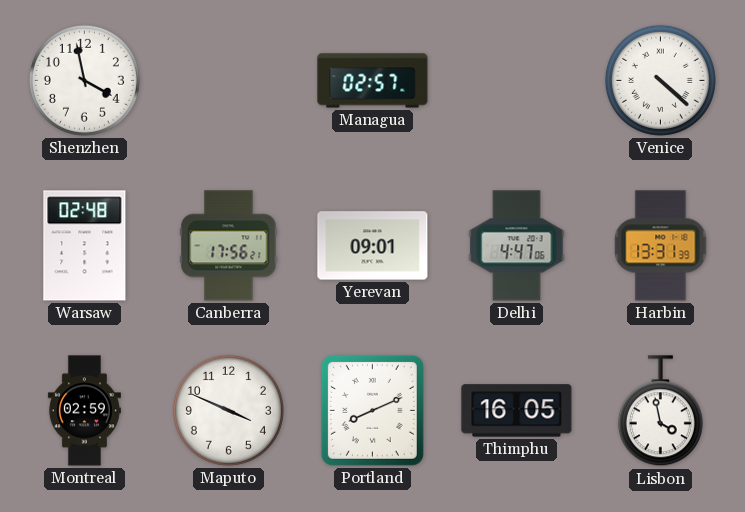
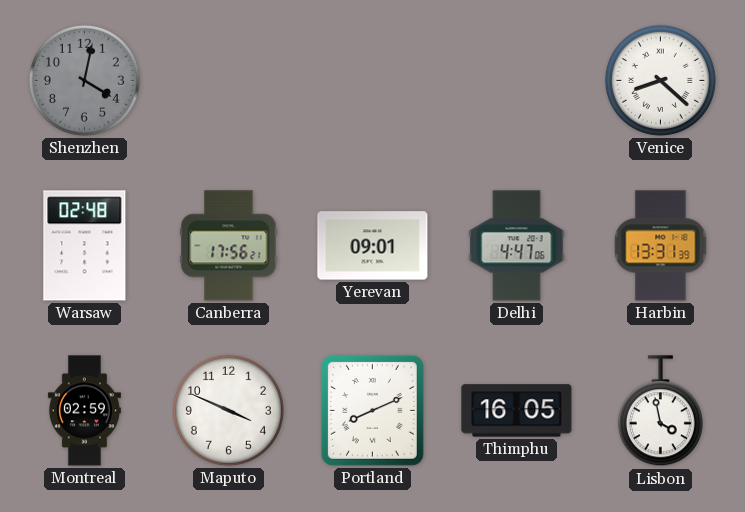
Shenzhen: 3:58 -> 4:02
Shenzhen dial: white -> grey
Managua: 02:57 -> none
Venice: 4:22 -> 8:22
